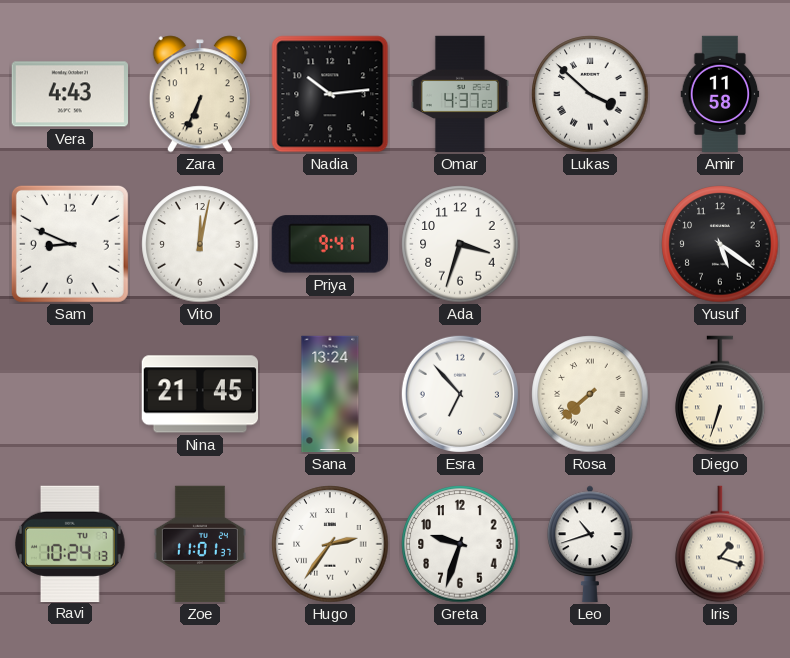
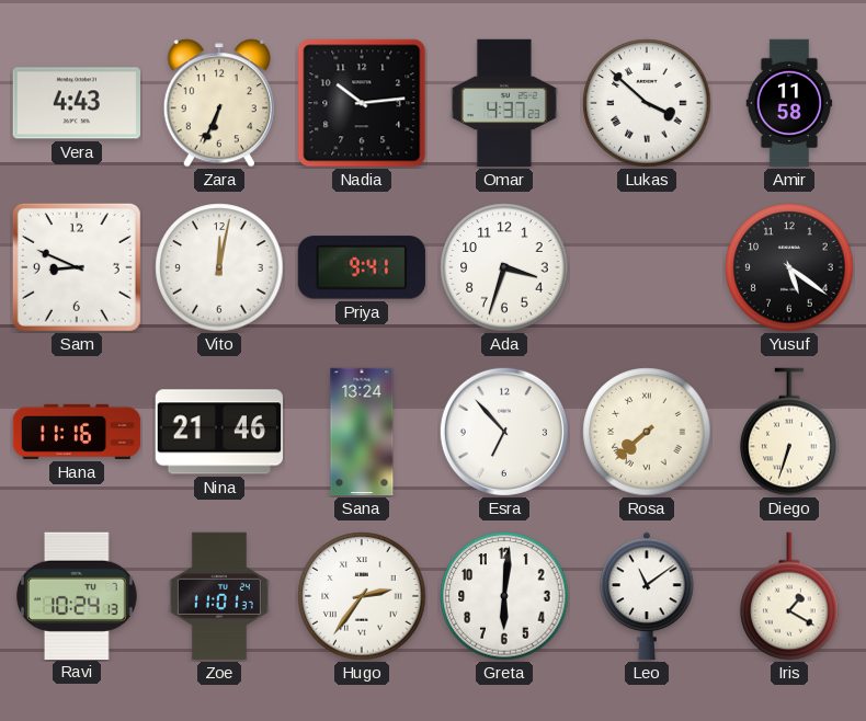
Hana: none -> 11:16
Nina: 21:45 -> 21:46
Greta: 9:33 -> 6:01
Leo: 10:42 -> 11:09
Iris: 1:18 -> 1:20
